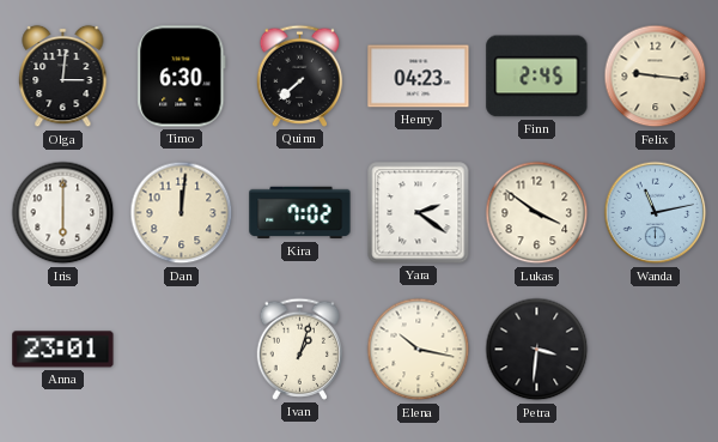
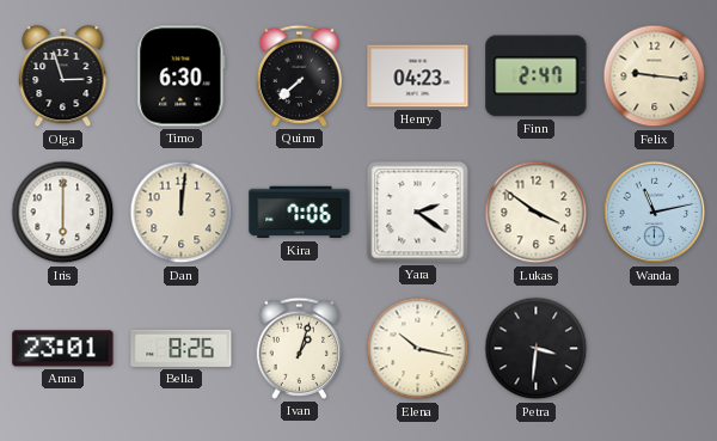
Olga: 3:01 -> 2:57
Finn: 2:45 -> 2:47
Kira: 7:02 -> 7:06
Bella: none -> 8:26
